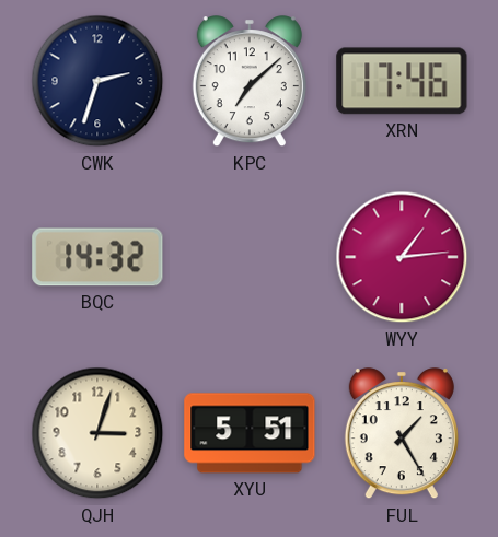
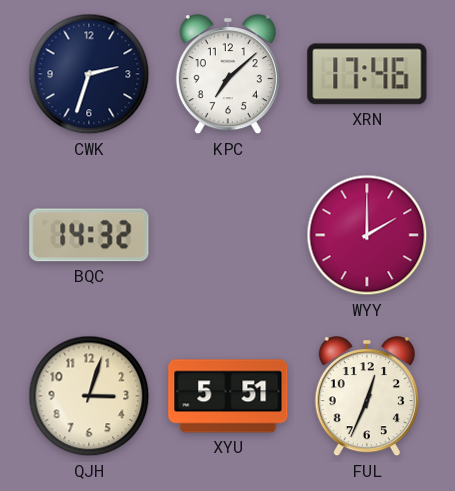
WYY: 1:14 -> 2:00
FUL: 1:25 -> 12:34
